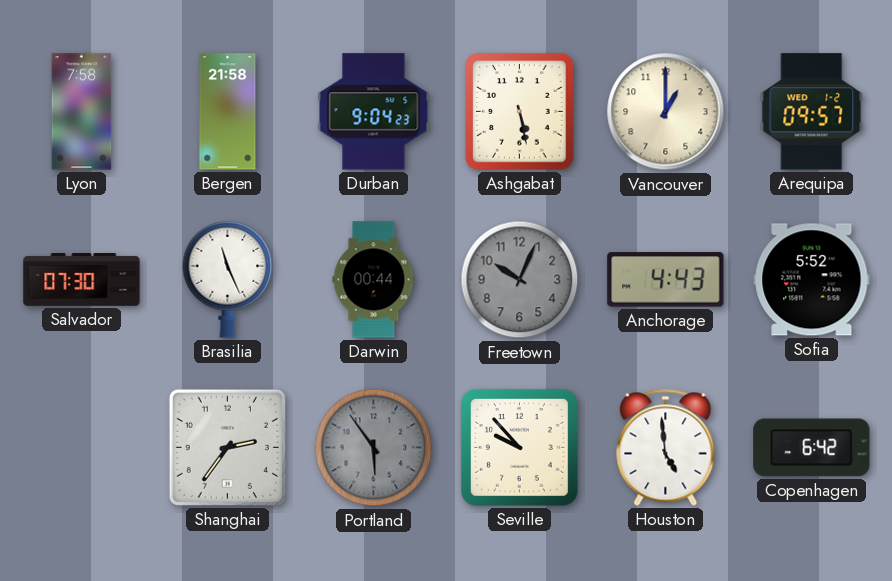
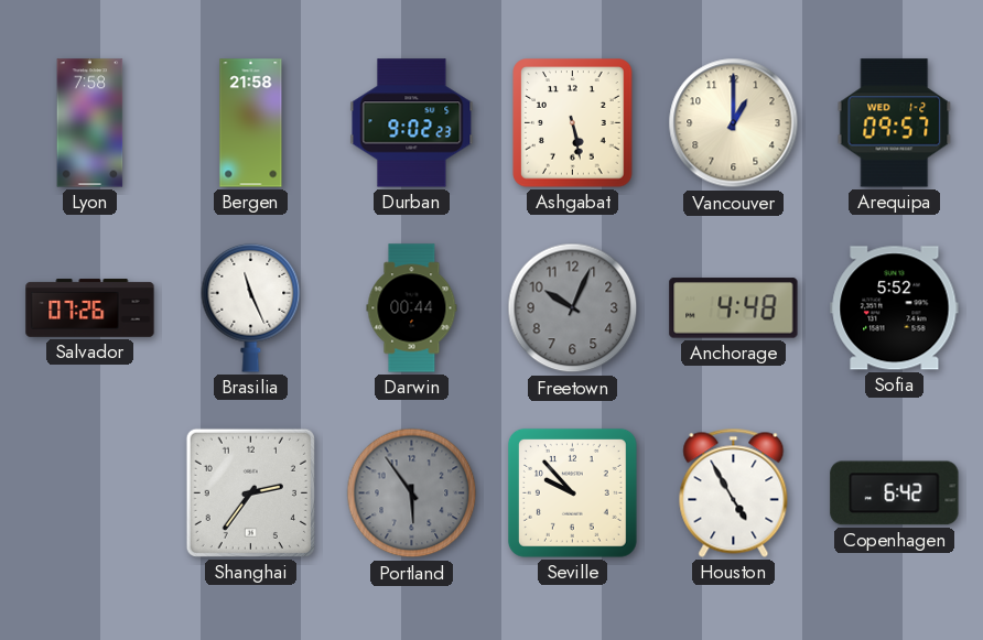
Durban: 9:04 -> 9:02
Salvador: 07:30 -> 07:26
Anchorage: 4:43 -> 4:48
Houston: 4:59 -> 4:55
